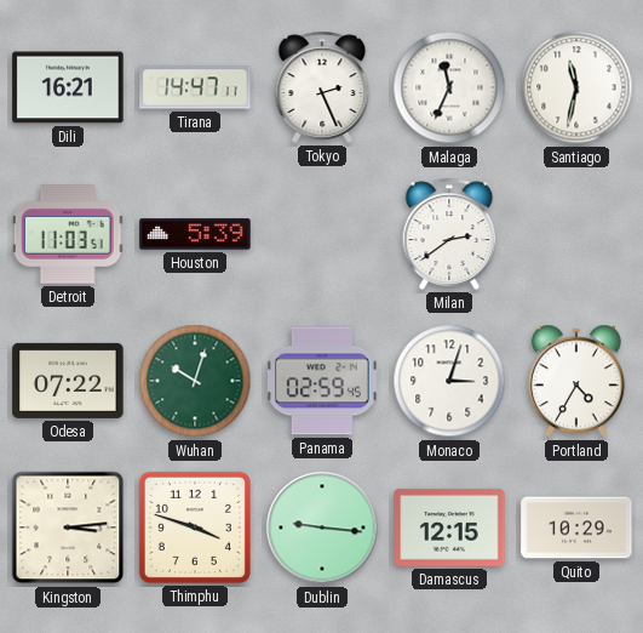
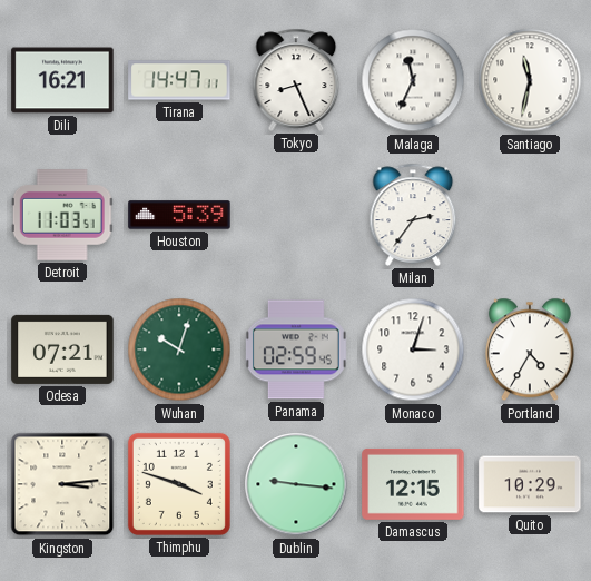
Tokyo: 2:26 -> 8:26
Milan: 2:39 -> 2:36
Odesa: 07:22 -> 07:21
